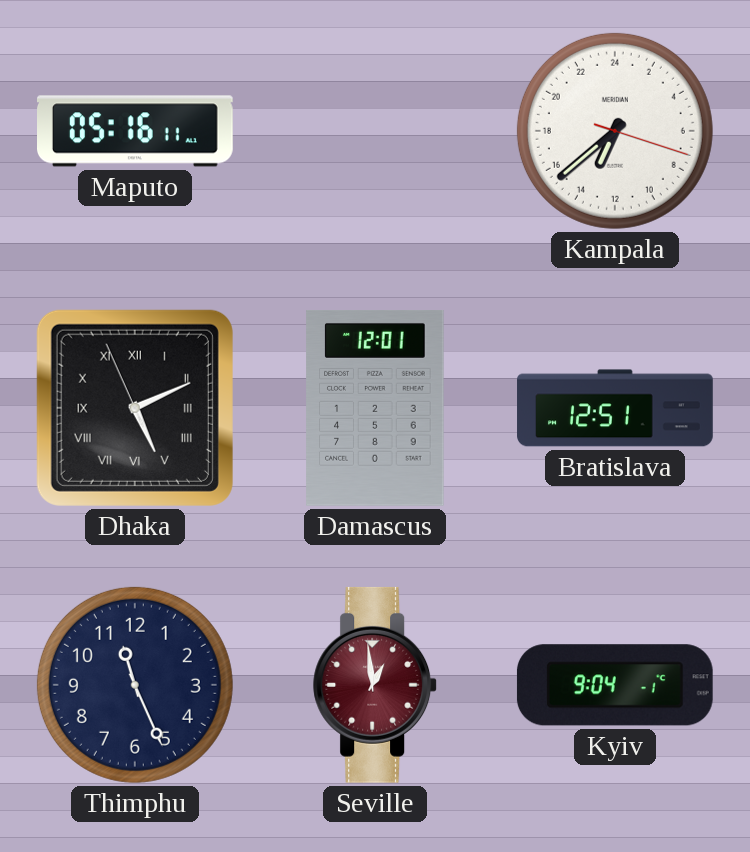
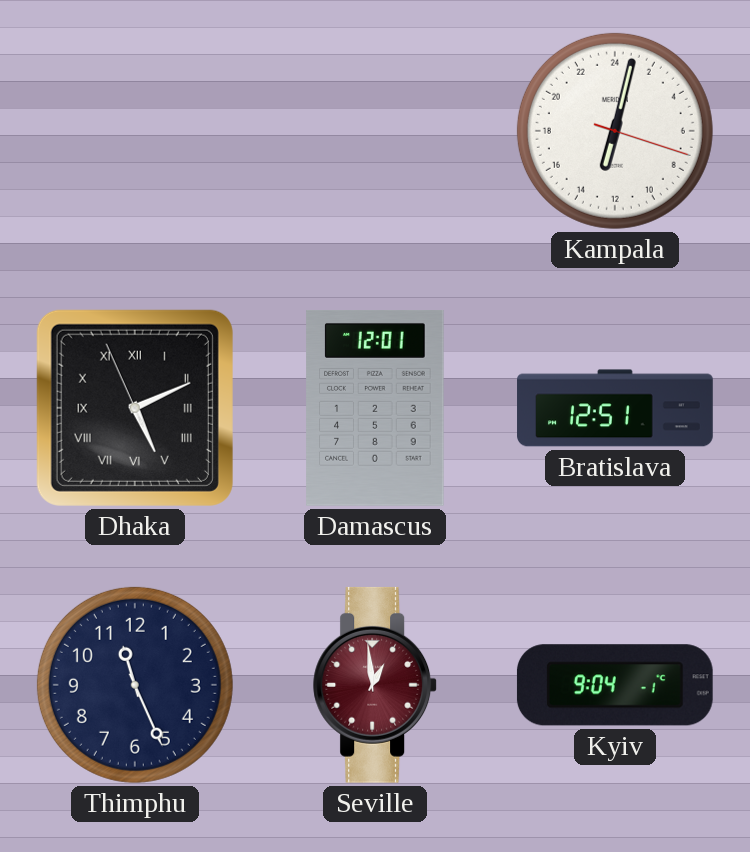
Maputo: 05:16 -> none
Kampala: 13:38 -> 13:02
